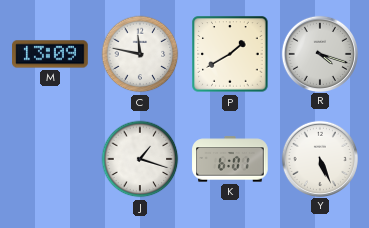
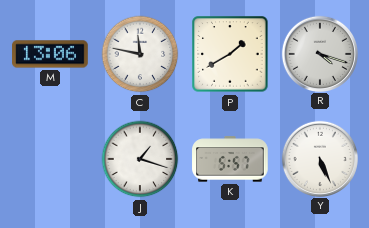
M: 13:09 -> 13:06
K: 6:01 -> 5:57
